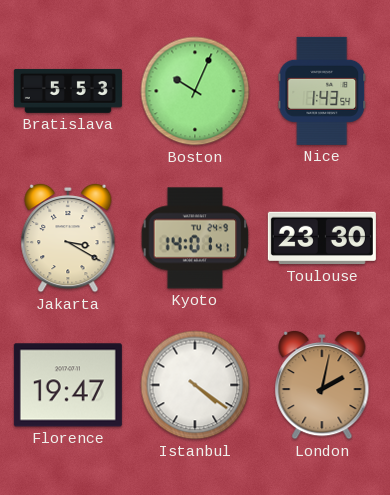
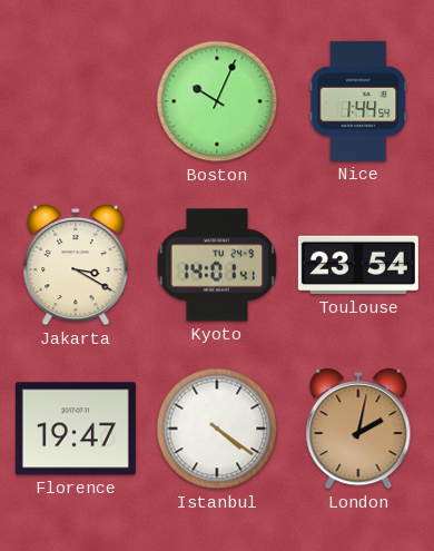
Bratislava: 5:53 -> none
Nice: 1:43 -> 1:44
Toulouse: 23:30 -> 23:54
